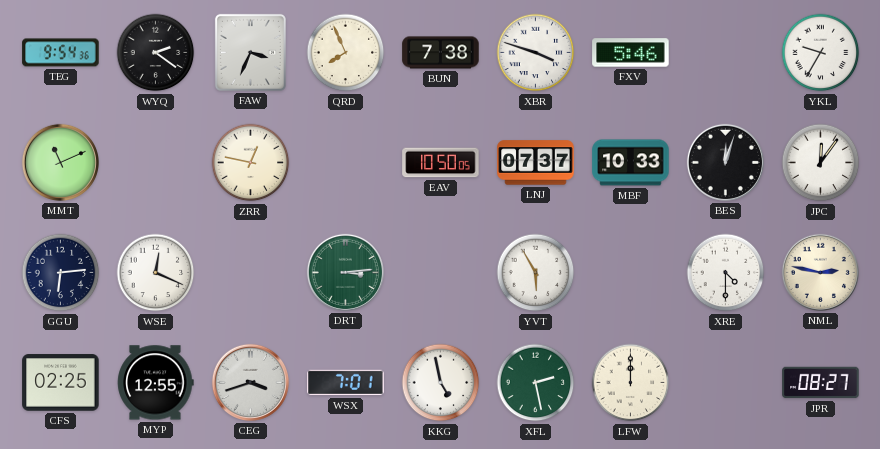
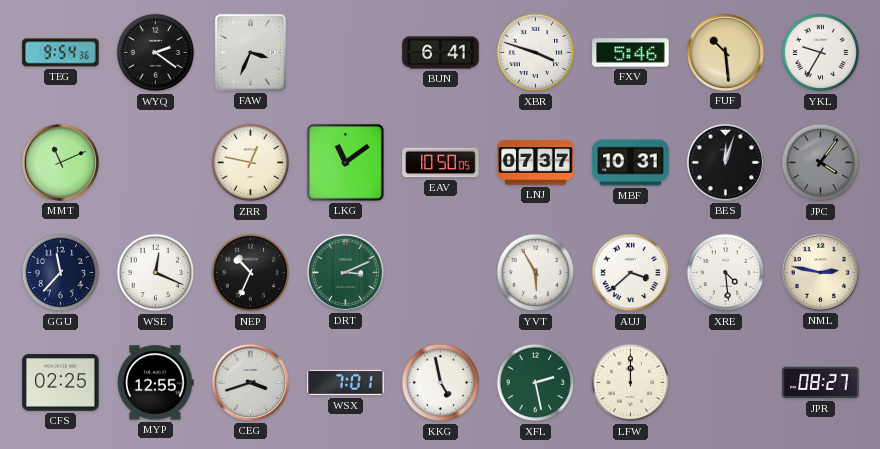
QRD: 7:56 -> none
BUN: 7:38 -> 6:41
FUF: none -> 10:29
LKG: none -> 11:09
MBF: 10:33 -> 10:31
JPC: 12:06 -> 4:06
JPC dial: white -> grey
GGU: 6:14 -> 11:37
NEP: none -> 10:34
DRT: 3:14 -> 3:11
AUJ: none -> 3:38
XRE: 4:30 -> 4:29
